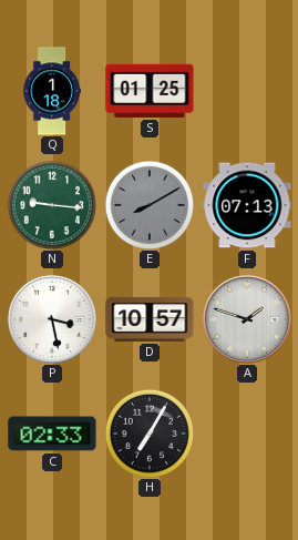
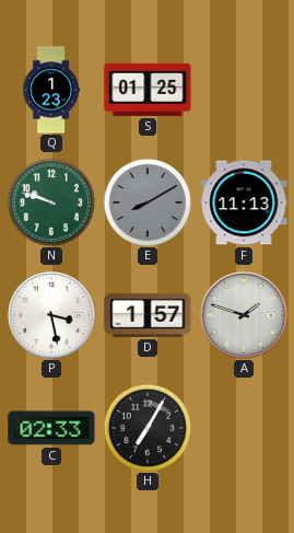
Q: 1:18 -> 1:23
N: 9:16 -> 9:48
F: 07:13 -> 11:13
D: 10:57 -> 1:57
